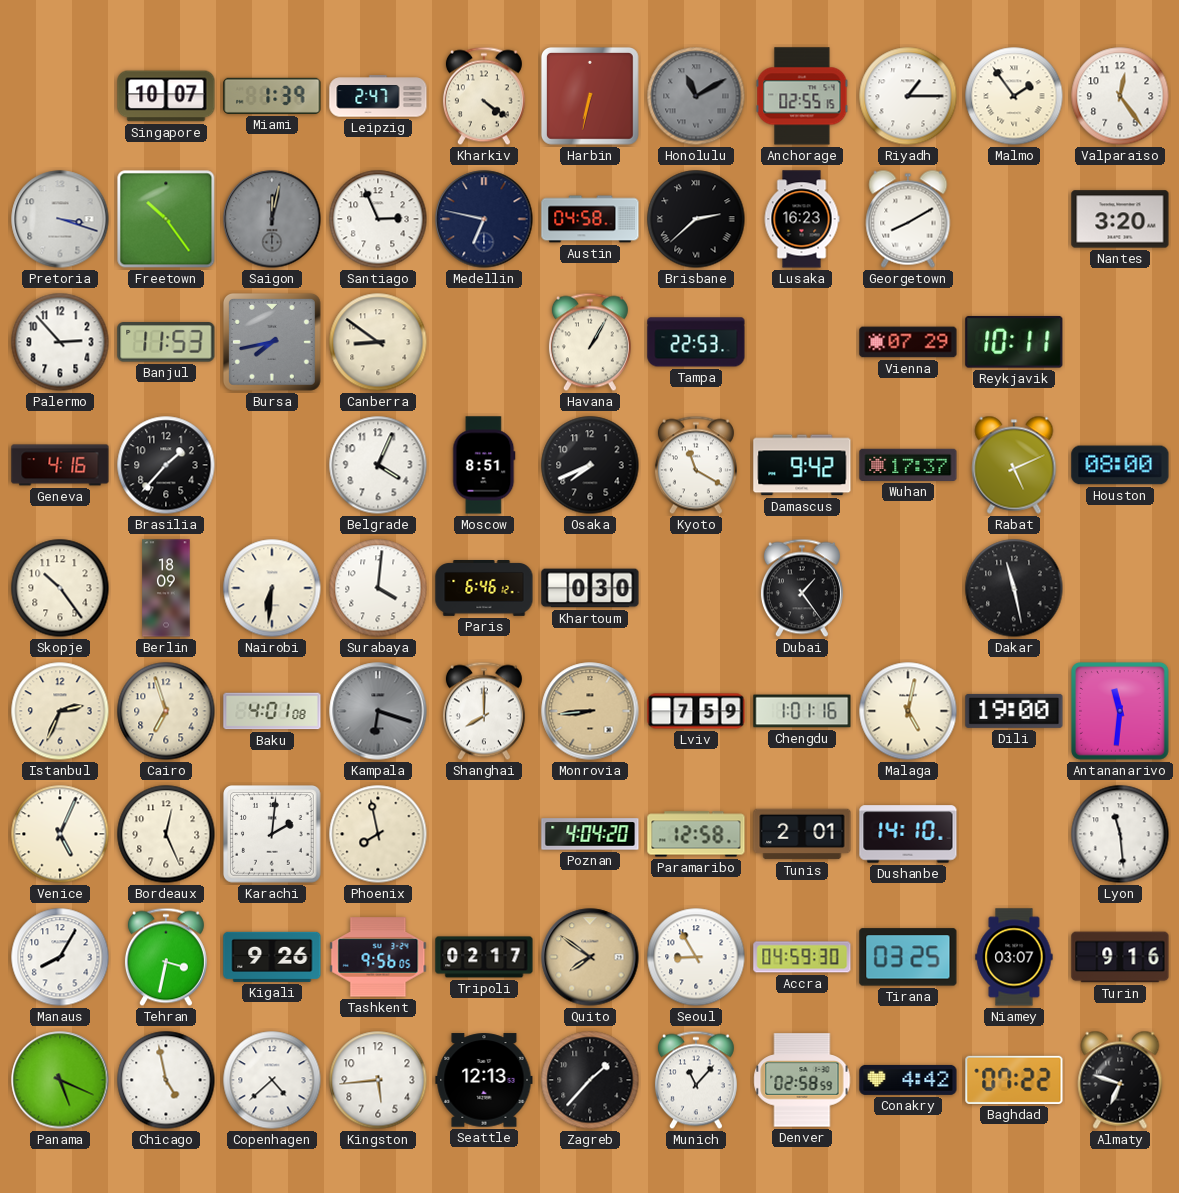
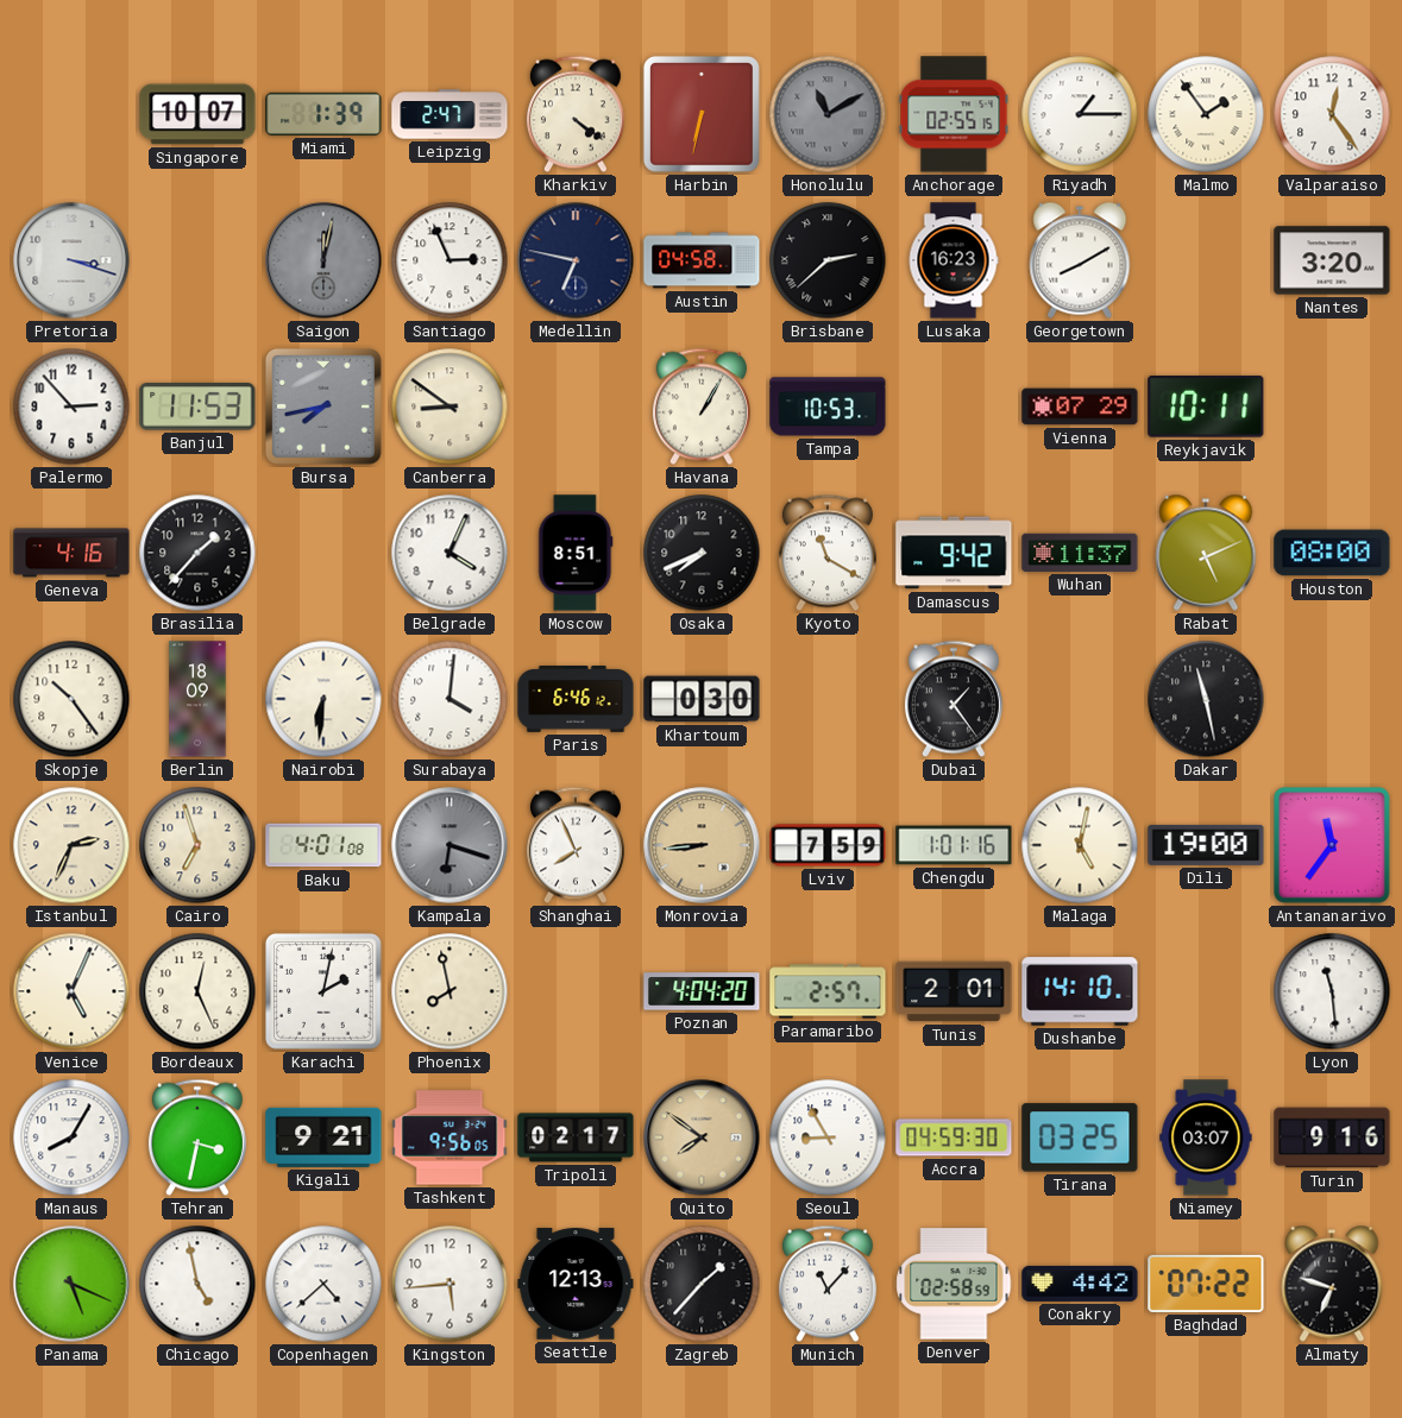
Freetown: 10:24 -> none
Tampa: 22:53 -> 10:53
Wuhan: 17:37 -> 11:37
Shanghai: 8:00 -> 7:56
Antananarivo: 11:31 -> 11:36
Karachi: 2:01 -> 2:02
Paramaribo: 12:58 -> 2:57
Kigali: 9:26 -> 9:21
